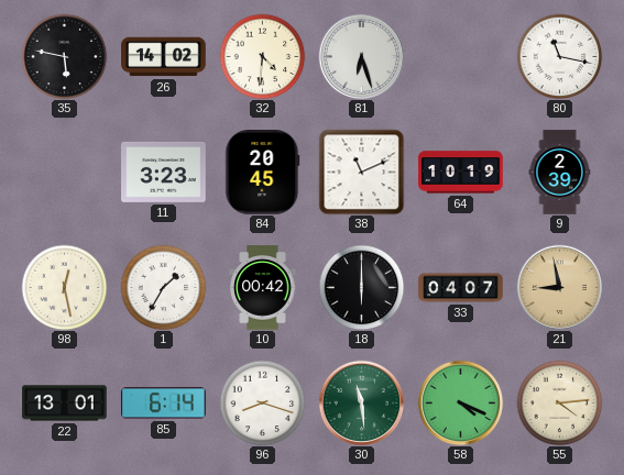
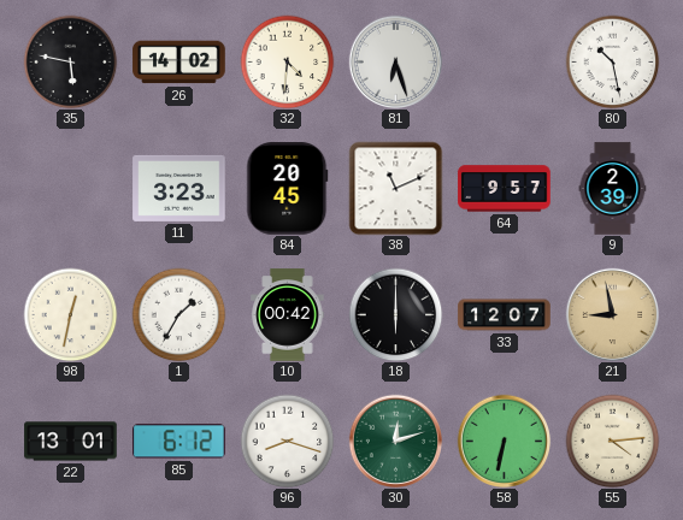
80: 11:17 -> 10:28
64: 10:19 -> 9:57
98: 12:28 -> 12:32
33: 04:07 -> 12:07
85: 6:14 -> 6:12
30: 11:29 -> 12:12
58: 4:19 -> 6:32
